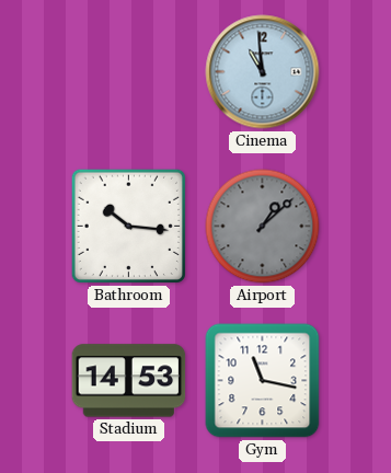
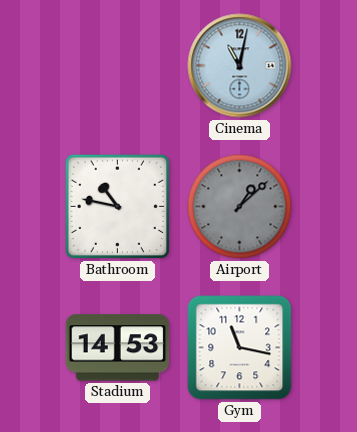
Cinema: 10:59 -> 11:02
Bathroom: 10:16 -> 10:47
